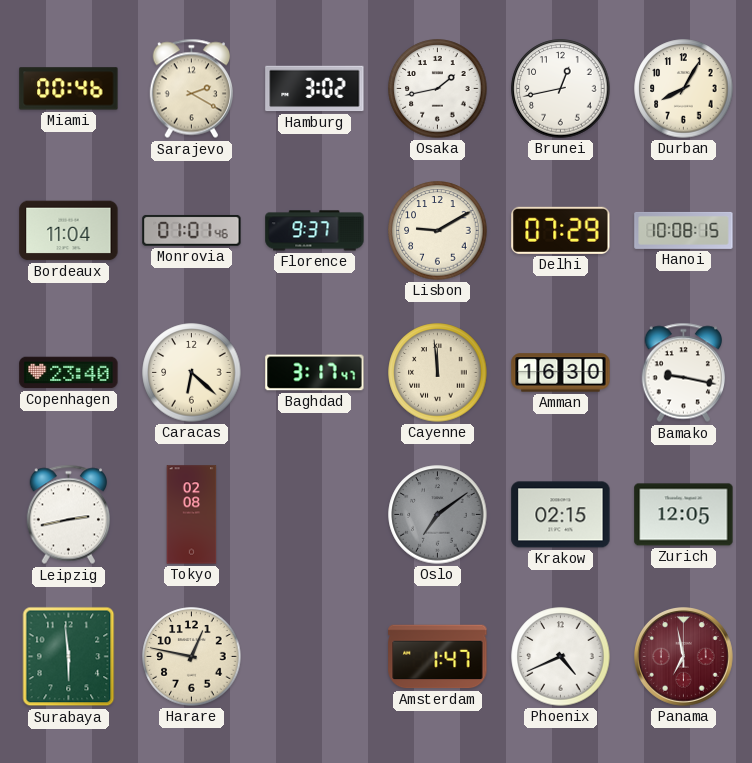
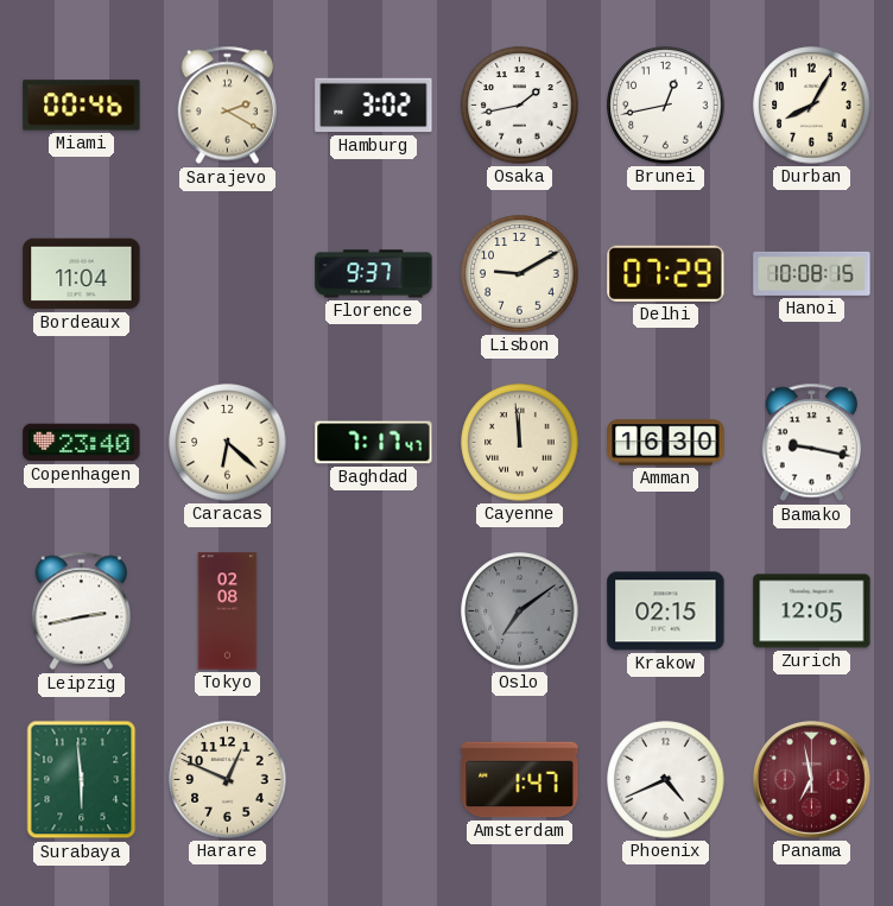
Monrovia: 01:01 -> none
Baghdad: 3:17 -> 7:17
Harare: 12:47 -> 12:49
